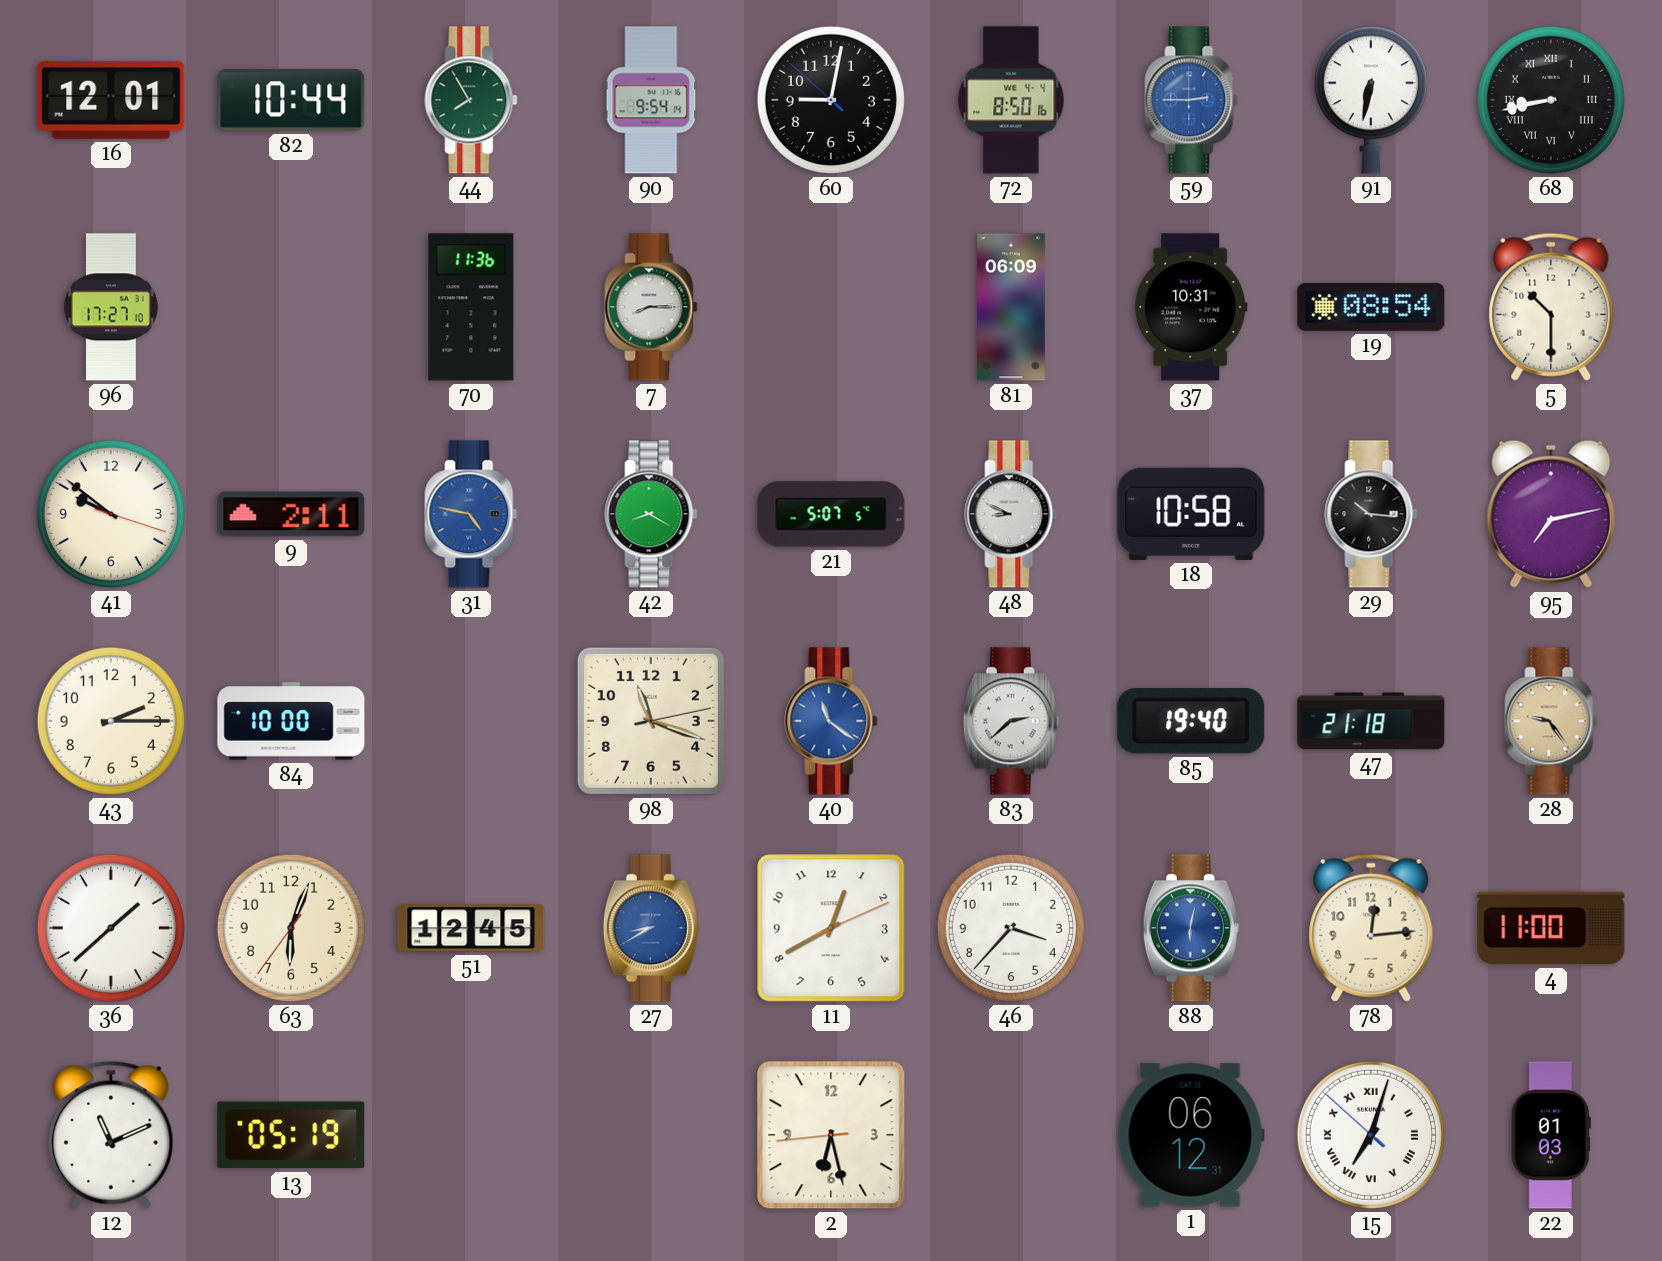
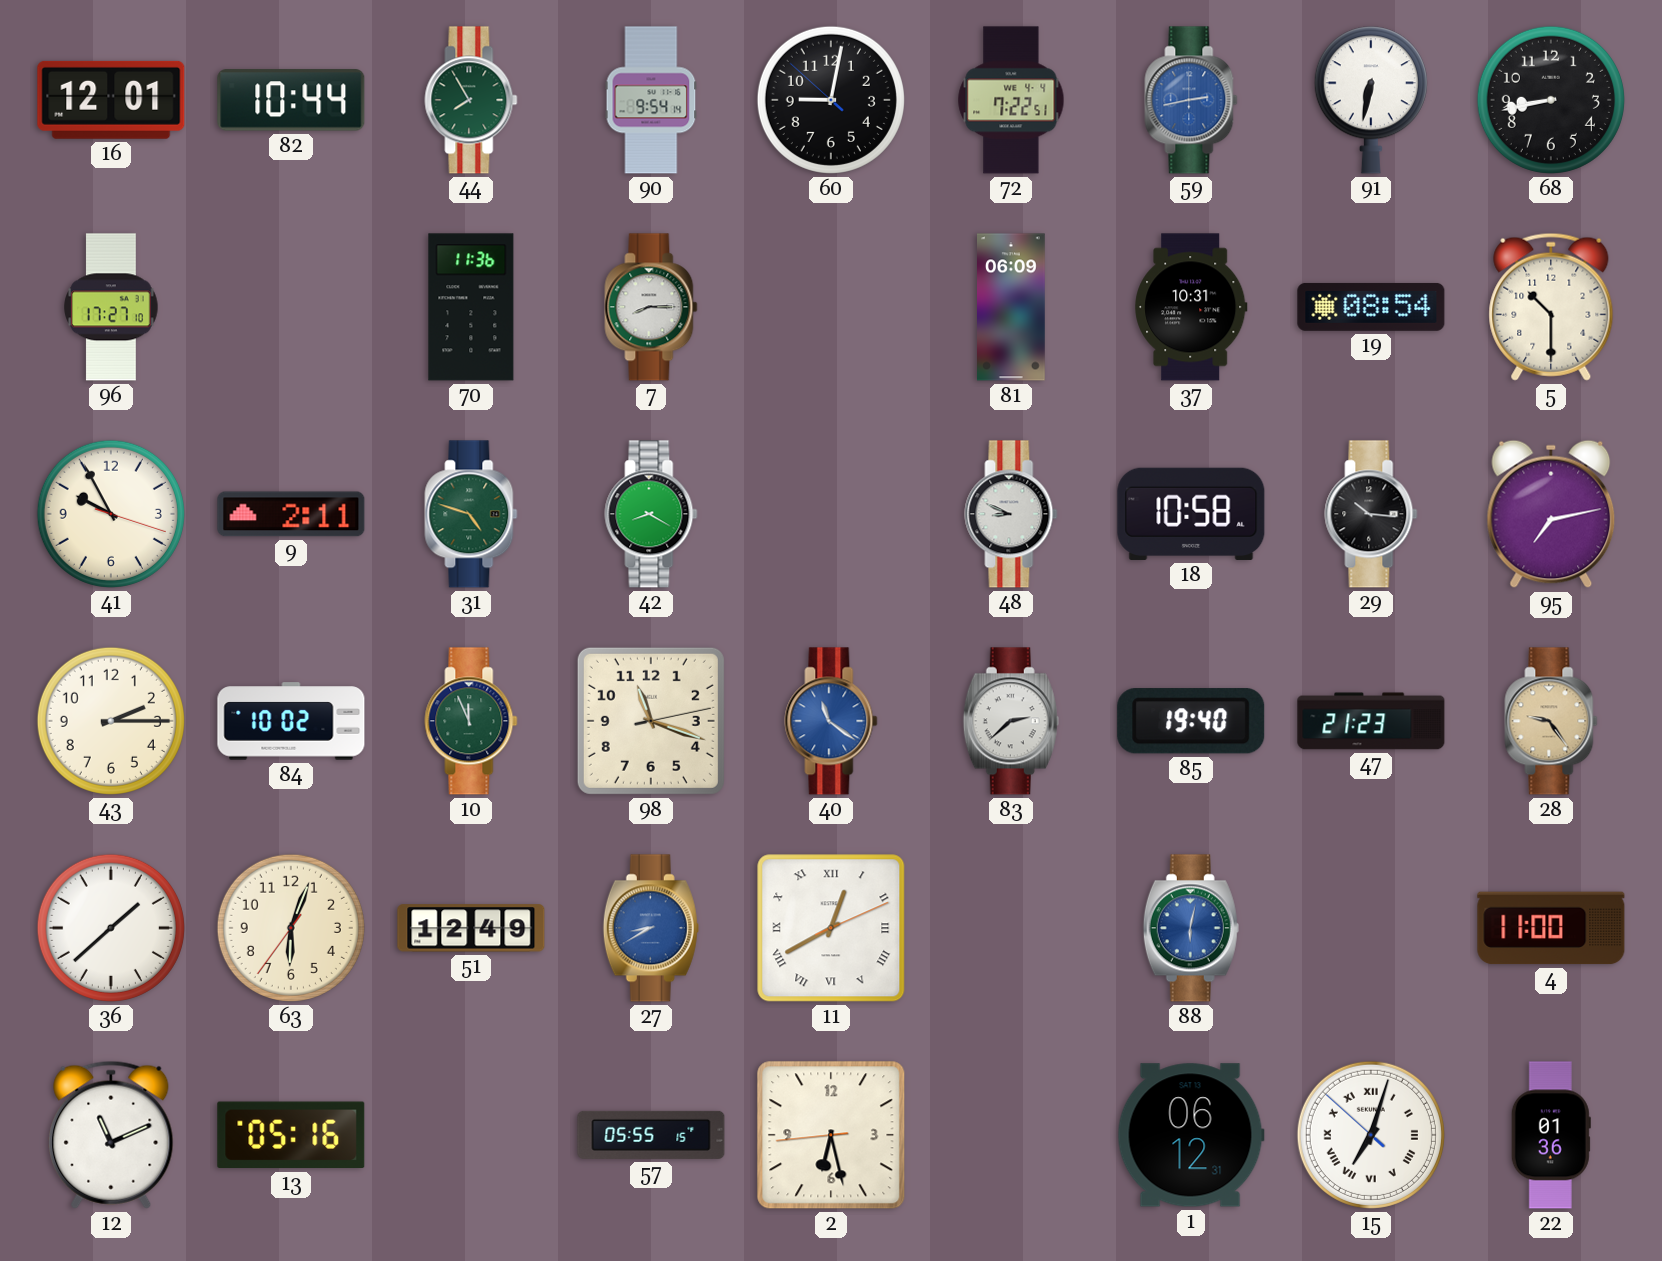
72: 8:50 -> 7:22
59: 2:45 -> 2:43
68 numerals: Roman -> Arabic
41: 9:51 -> 9:55
31: 4:47 -> 4:48
31 dial: blue -> green
21: 5:07 -> none
84: 10:00 -> 10:02
10: none -> 11:56
47: 21:18 -> 21:23
51: 12:45 -> 12:49
11 numerals: Arabic -> Roman
46: 3:37 -> none
78: 12:14 -> none
13: 05:19 -> 05:16
57: none -> 05:55
22: 01:03 -> 01:36
